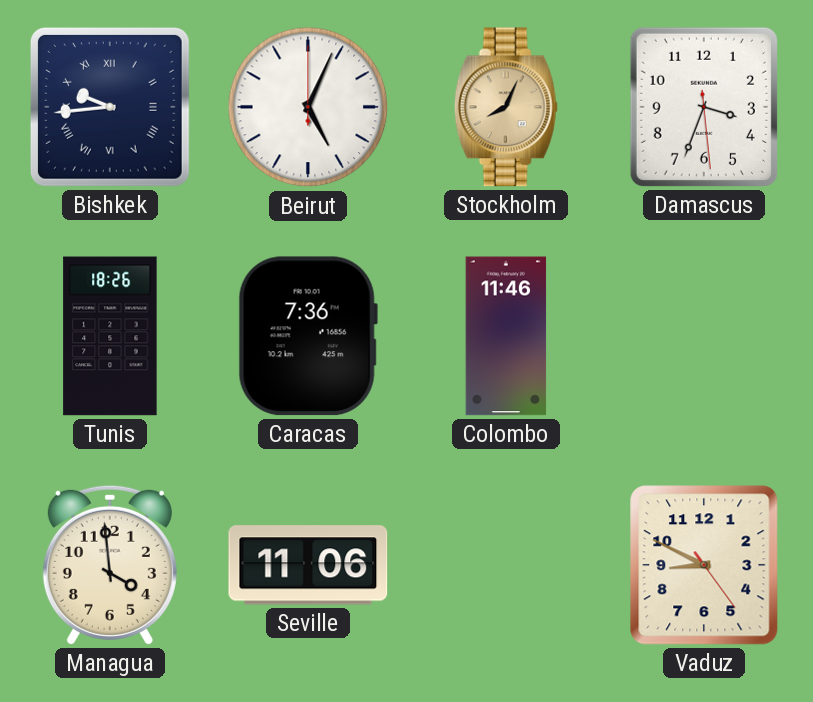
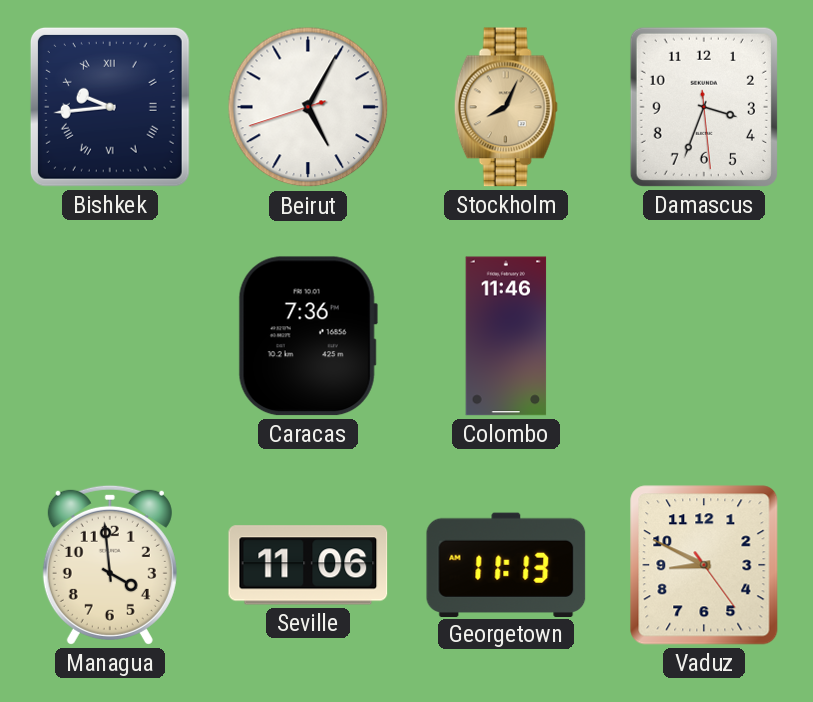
Beirut: 5:04:00 -> 5:04:42
Tunis: 18:26 -> none
Georgetown: none -> 11:13
